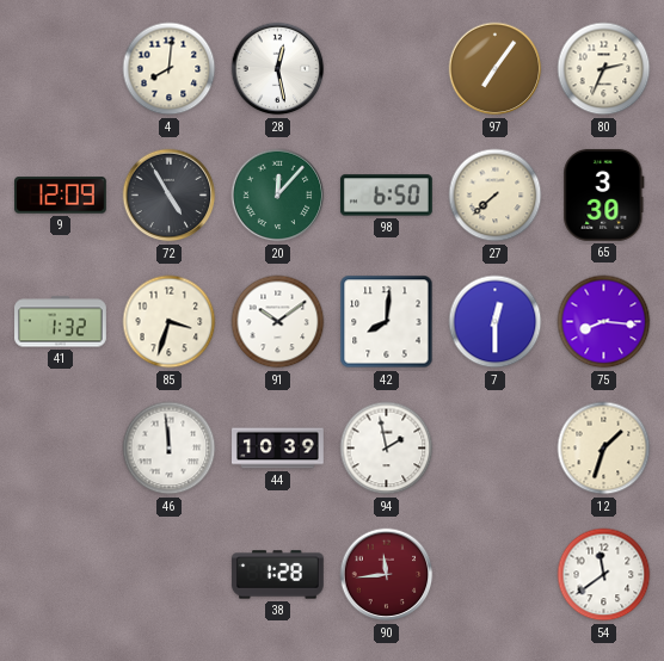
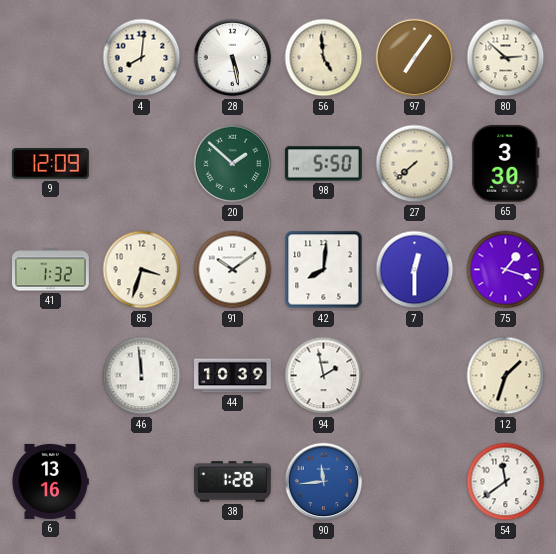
28: 12:28 -> 5:28
56: none -> 4:59
80: 2:34 -> 2:52
72: 4:55 -> none
20: 12:07 -> 1:52
98: 6:50 -> 5:50
75: 8:16 -> 1:18
6: none -> 13:16
90 dial: burgundy -> blue
